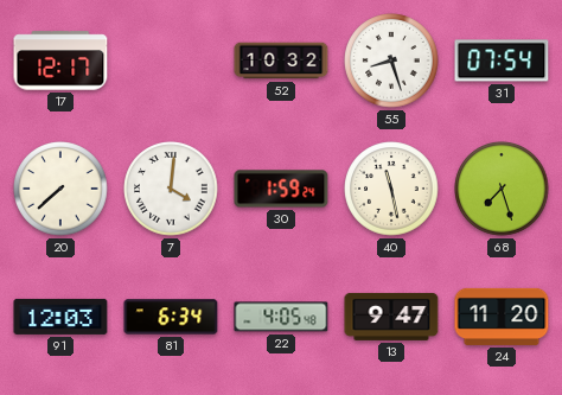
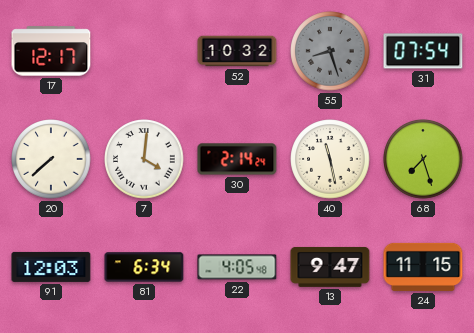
55 dial: white -> grey
30: 1:59 -> 2:14
24: 11:20 -> 11:15
